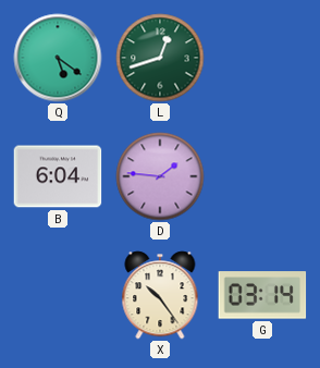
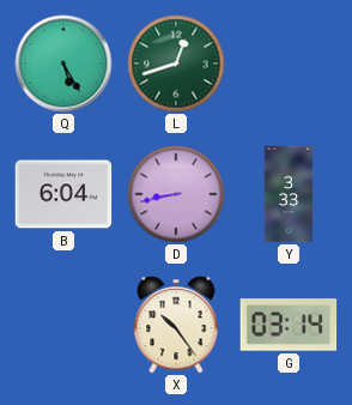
Q: 5:21 -> 5:25
D: 1:46 -> 8:43
Y: none -> 3:33
